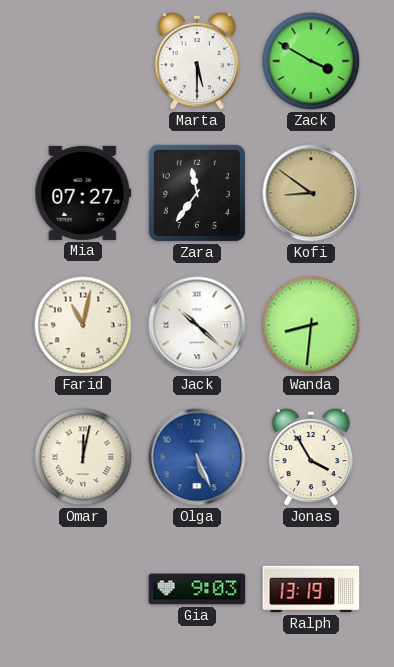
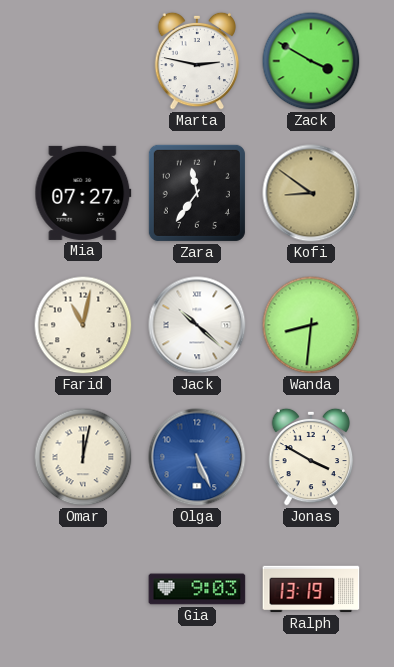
Marta: 5:30 -> 2:47
Jonas: 3:55 -> 3:50
